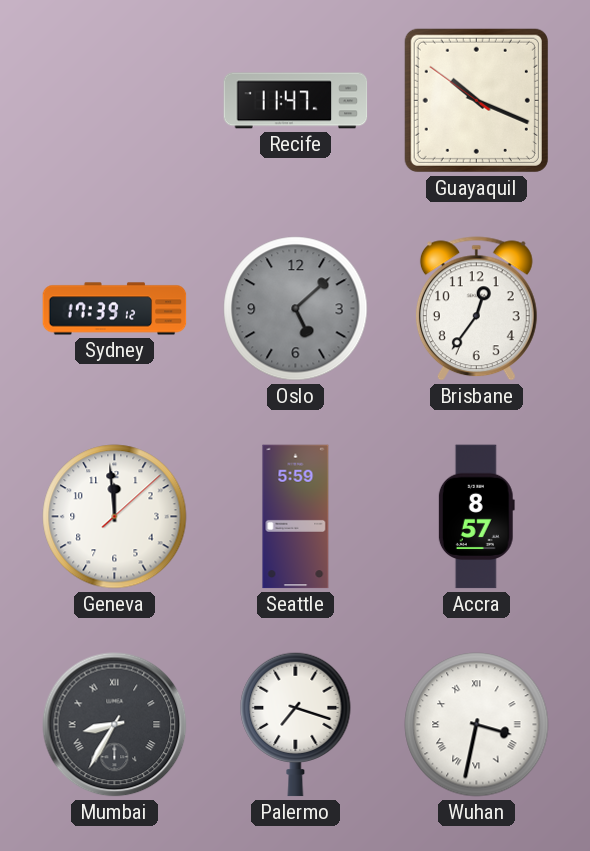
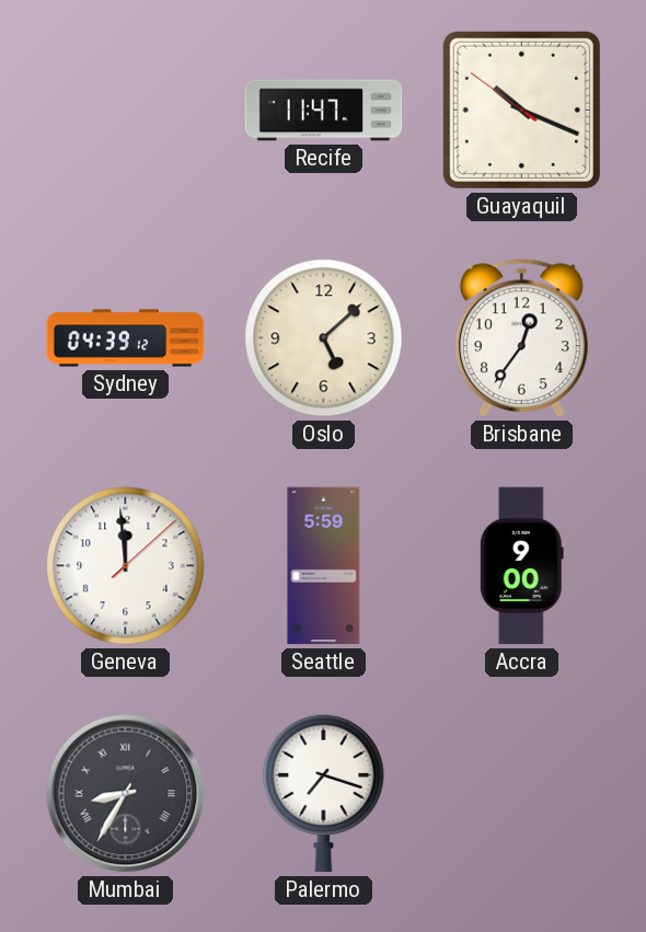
Sydney: 17:39 -> 04:39
Oslo dial: grey -> cream
Accra: 8:57 -> 9:00
Wuhan: 3:32 -> none
